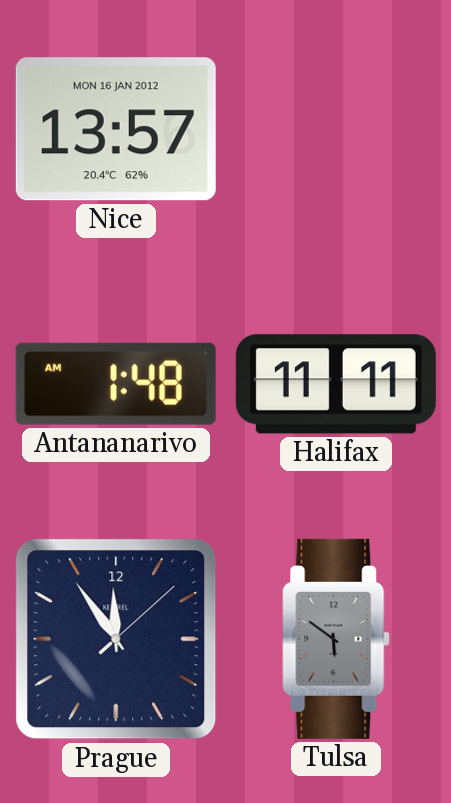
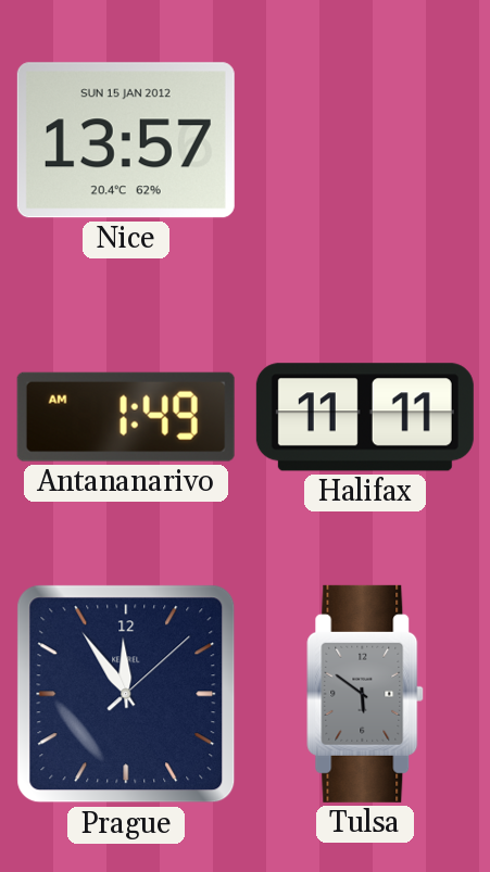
Nice date: MON 16 JAN 2012 -> SUN 15 JAN 2012
Antananarivo: 1:48 -> 1:49
